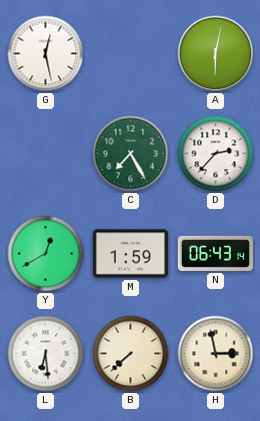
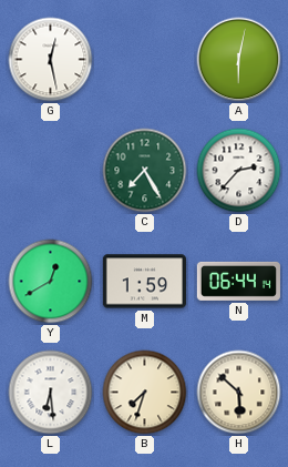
N: 06:43 -> 06:44
B: 7:38 -> 7:33
H: 2:58 -> 5:52
